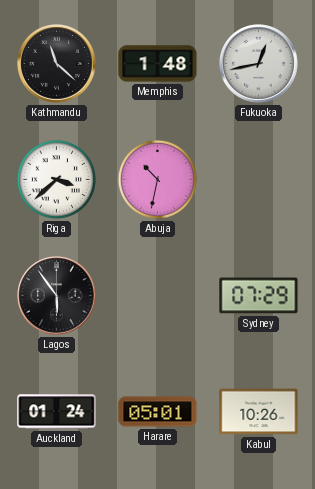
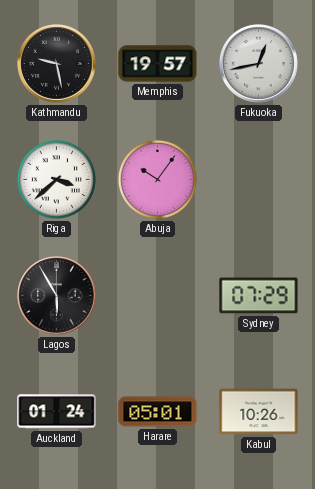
Kathmandu: 11:22 -> 9:28
Memphis: 1:48 -> 19:57
Abuja: 10:32 -> 10:06
Lagos: 5:54 -> 5:55
